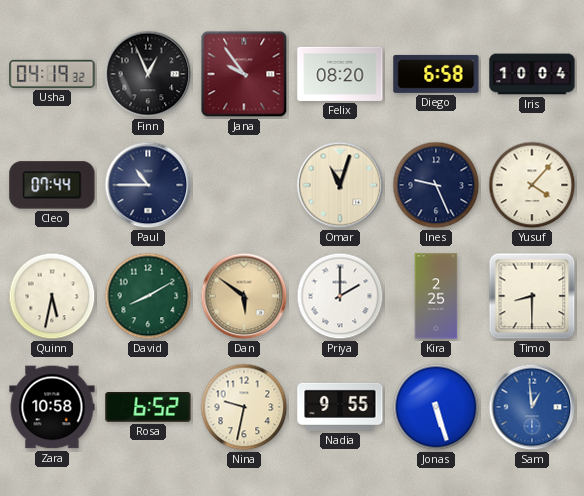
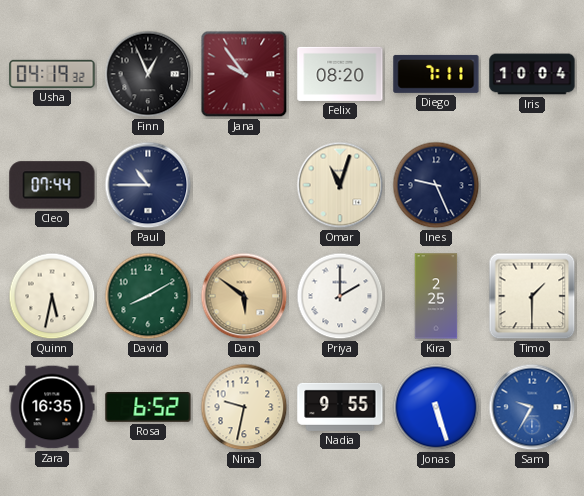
Diego: 6:58 -> 7:11
Yusuf: 4:07 -> none
Timo: 8:30 -> 1:30
Zara: 10:58 -> 16:35
Sam: 12:59 -> 9:35
